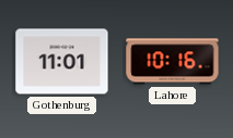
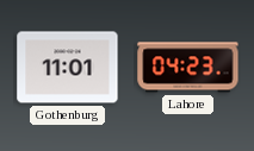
Lahore: 10:16 -> 04:23
